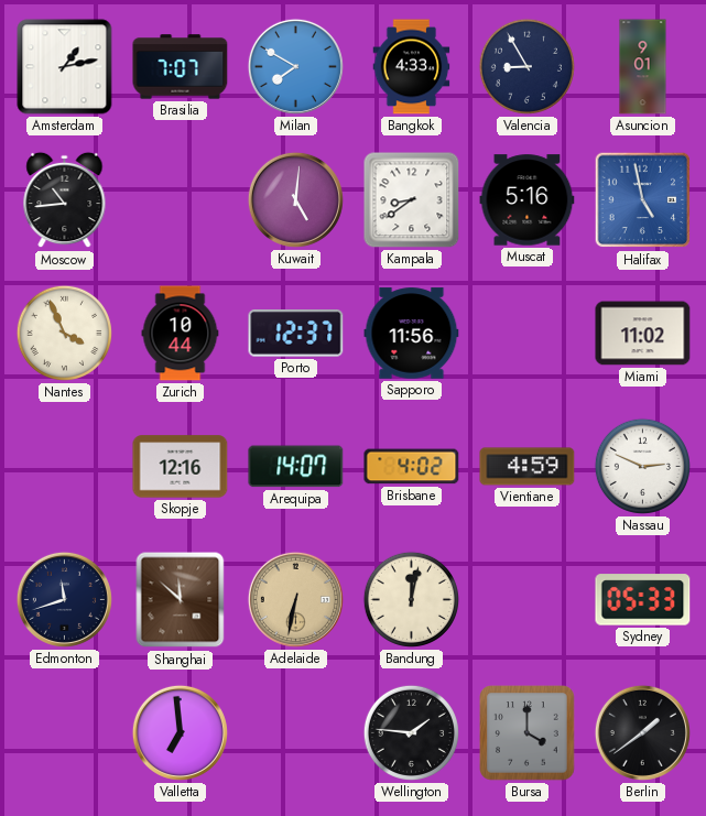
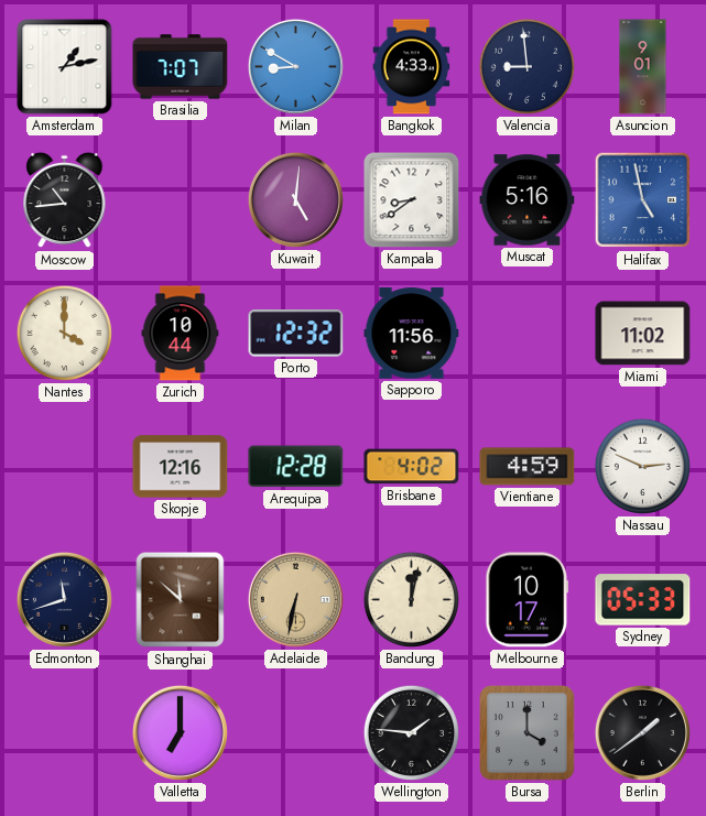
Milan: 7:50 -> 8:50
Valencia: 8:55 -> 8:59
Nantes: 3:56 -> 4:00
Porto: 12:37 -> 12:32
Arequipa: 14:07 -> 12:28
Melbourne: none -> 10:17
Valletta: 6:59 -> 7:00
